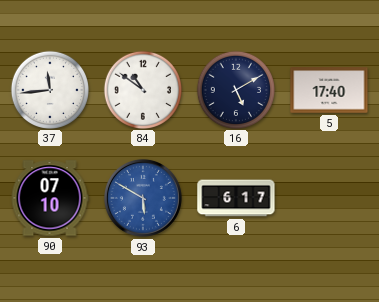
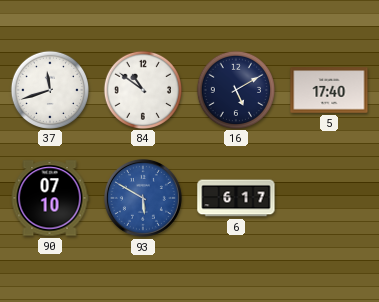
37: 11:44 -> 11:42
